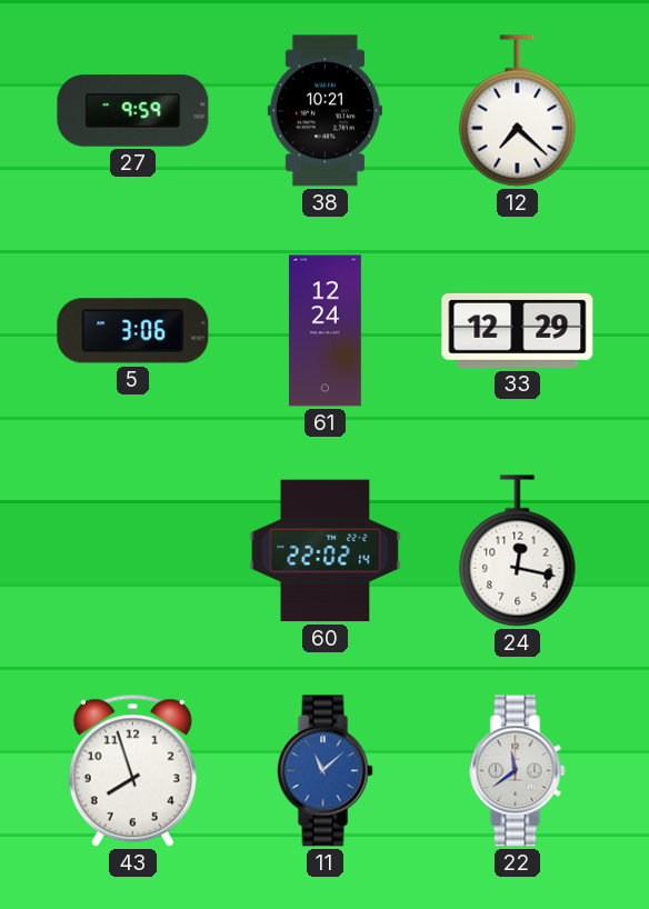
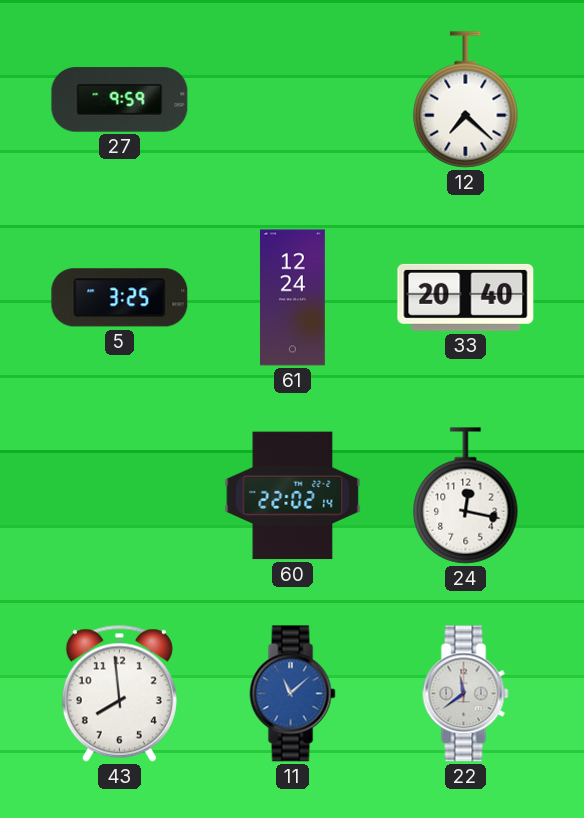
38: 10:21 -> none
5: 3:06 -> 3:25
33: 12:29 -> 20:40
43: 7:57 -> 7:59
